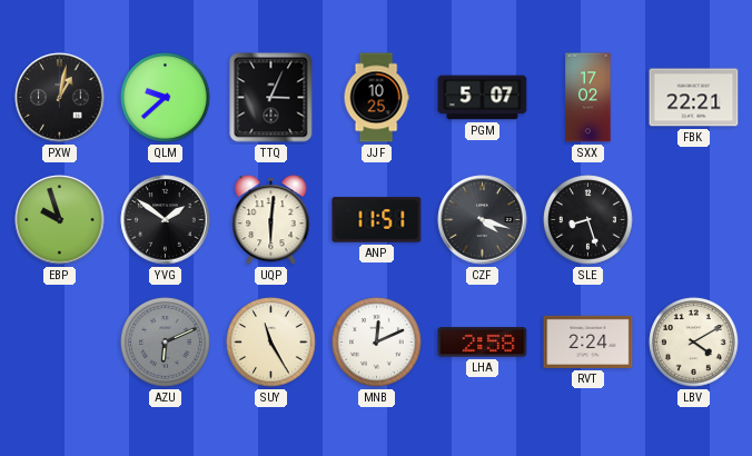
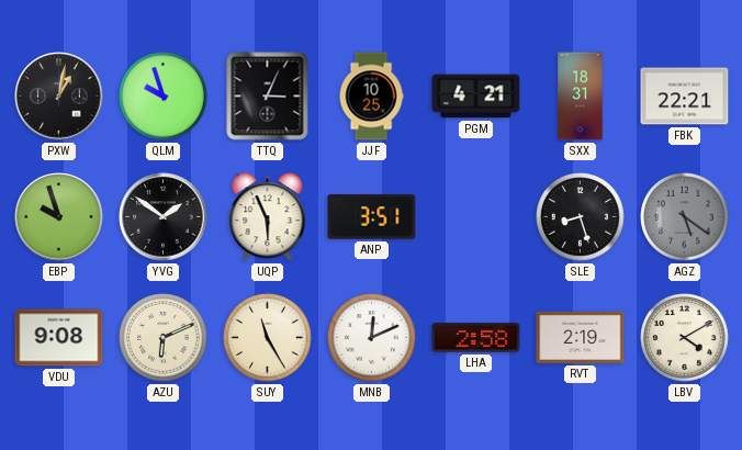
QLM: 9:38 -> 9:57
PGM: 5:07 -> 4:21
SXX: 17:02 -> 18:31
UQP: 6:01 -> 5:56
ANP: 11:51 -> 3:51
CZF: 4:18 -> none
AGZ: none -> 5:21
VDU: none -> 9:08
AZU dial: grey -> cream
RVT: 2:24 -> 2:19
